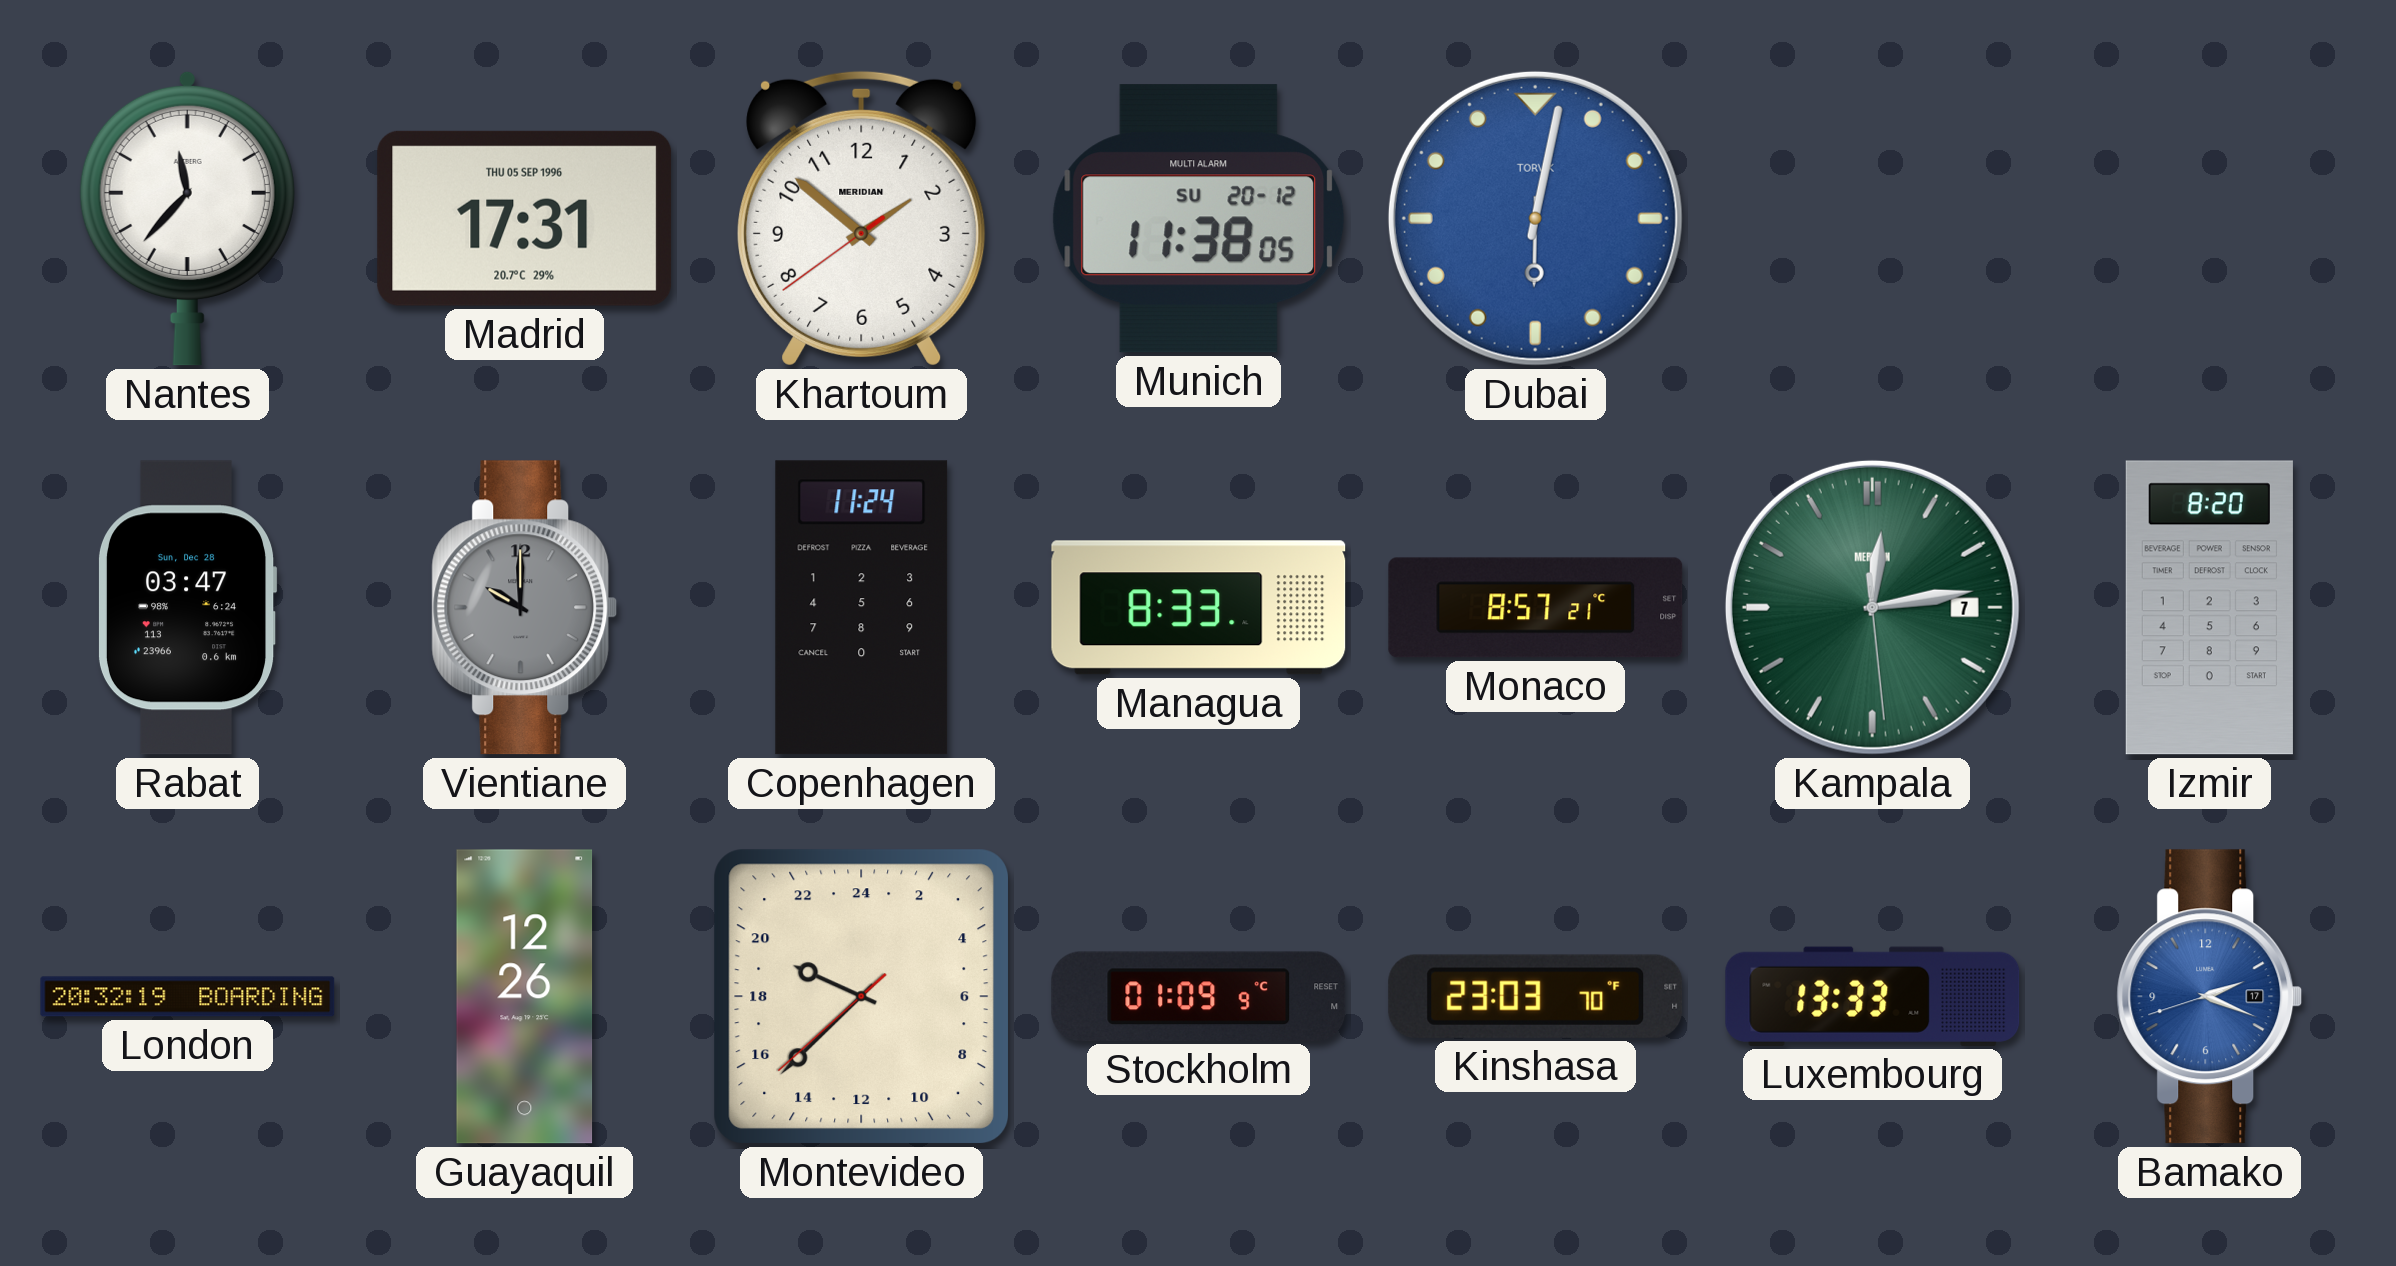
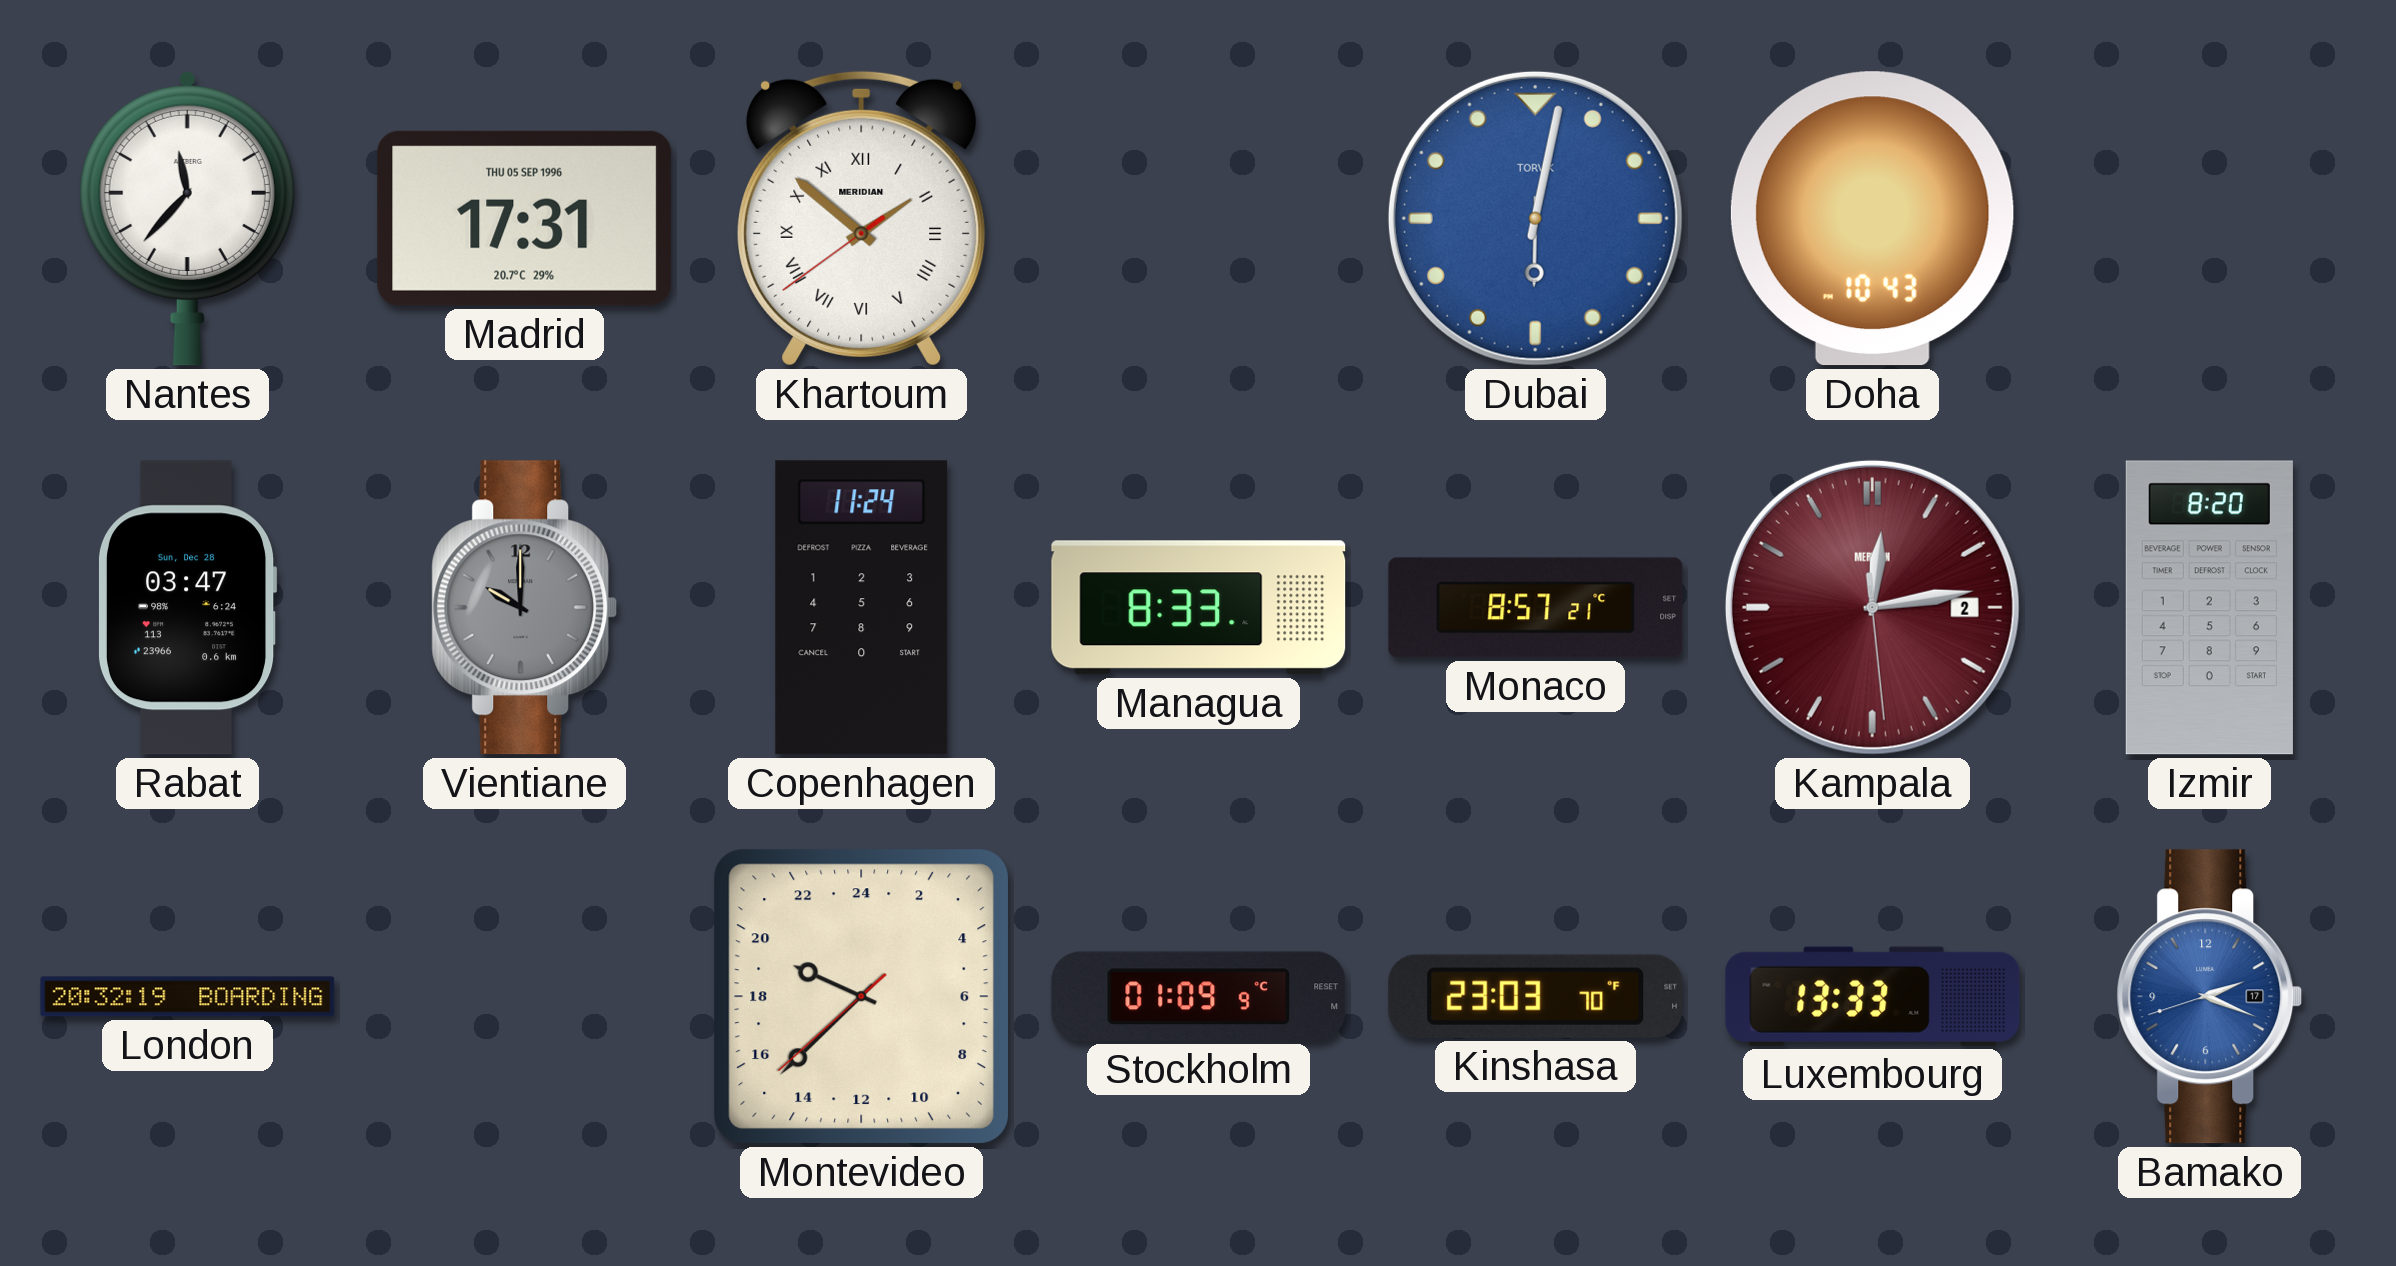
Khartoum numerals: Arabic -> Roman
Munich: 11:38 -> none
Doha: none -> 10:43
Kampala date: 7 -> 2
Kampala dial: green -> burgundy
Guayaquil: 12:26 -> none
